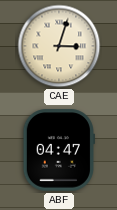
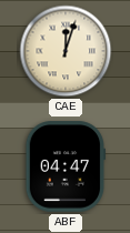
CAE: 3:03 -> 12:03
